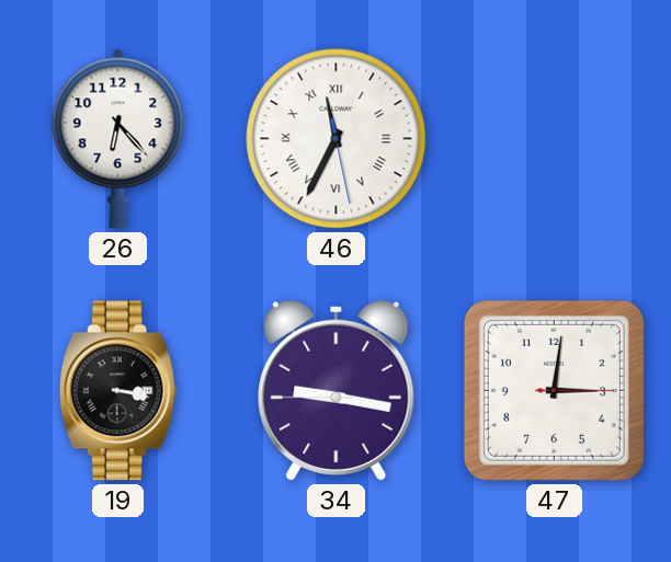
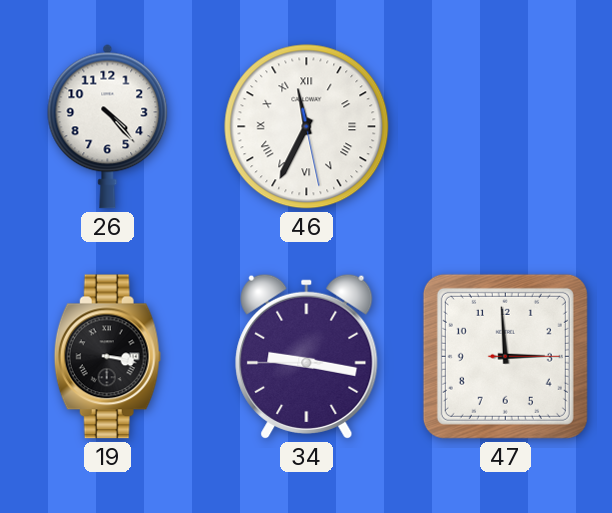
26: 6:23 -> 4:23
47: 3:01 -> 2:59
